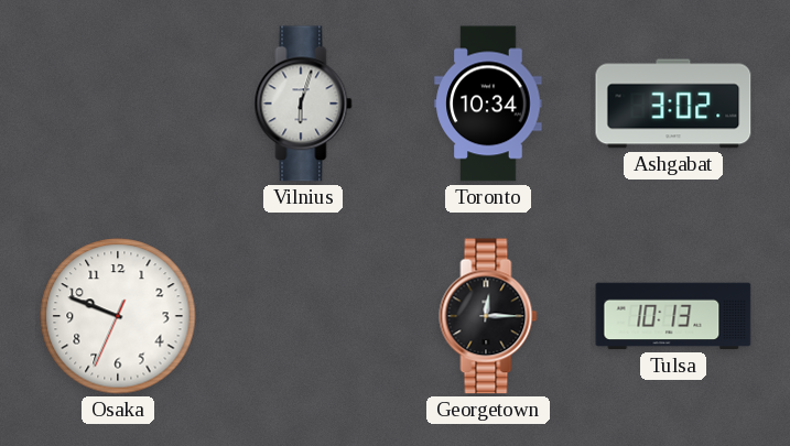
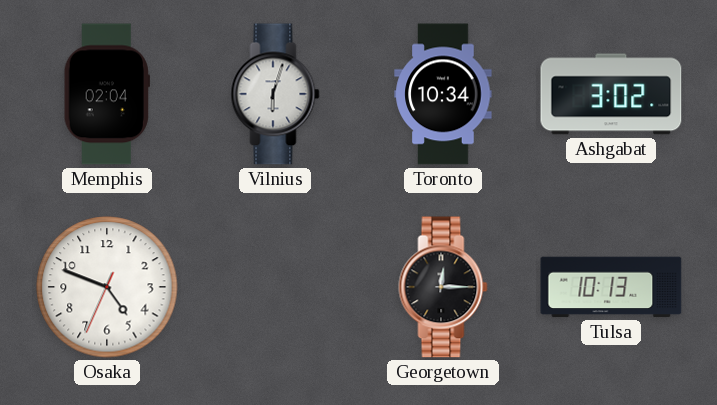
Memphis: none -> 02:04
Osaka: 9:48 -> 4:48
